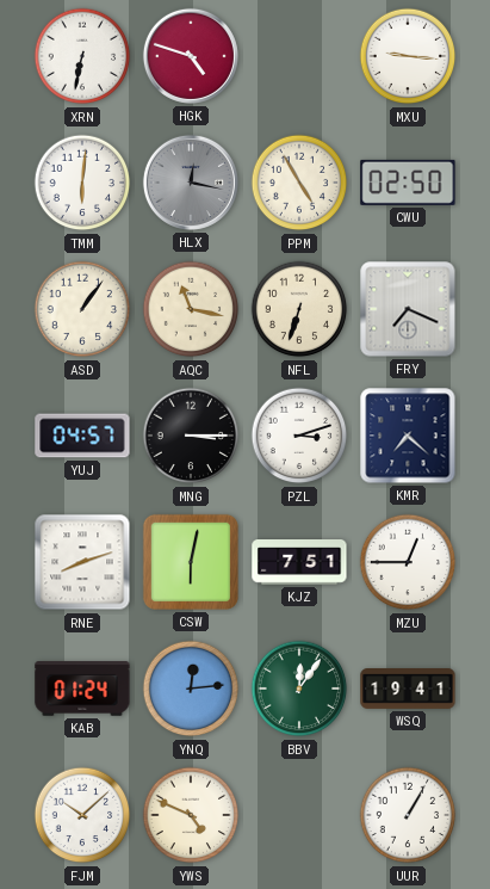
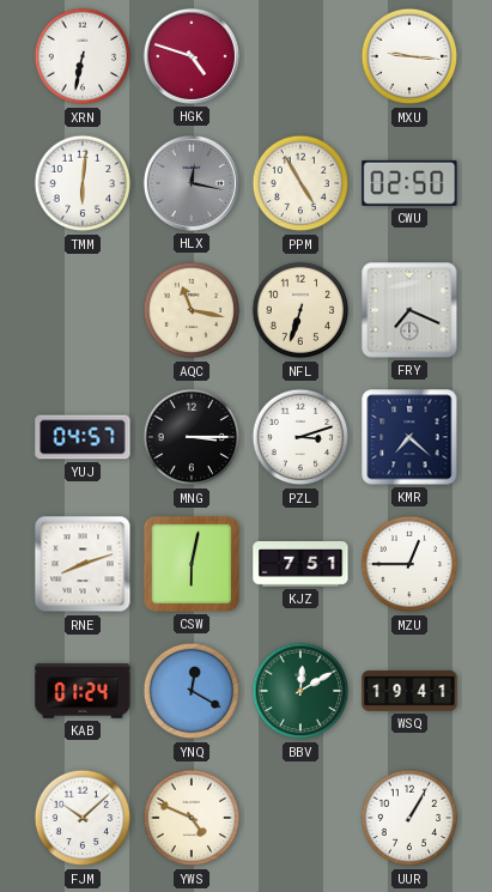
ASD: 1:06 -> none
YNQ: 12:14 -> 12:20
BBV: 12:06 -> 12:10
